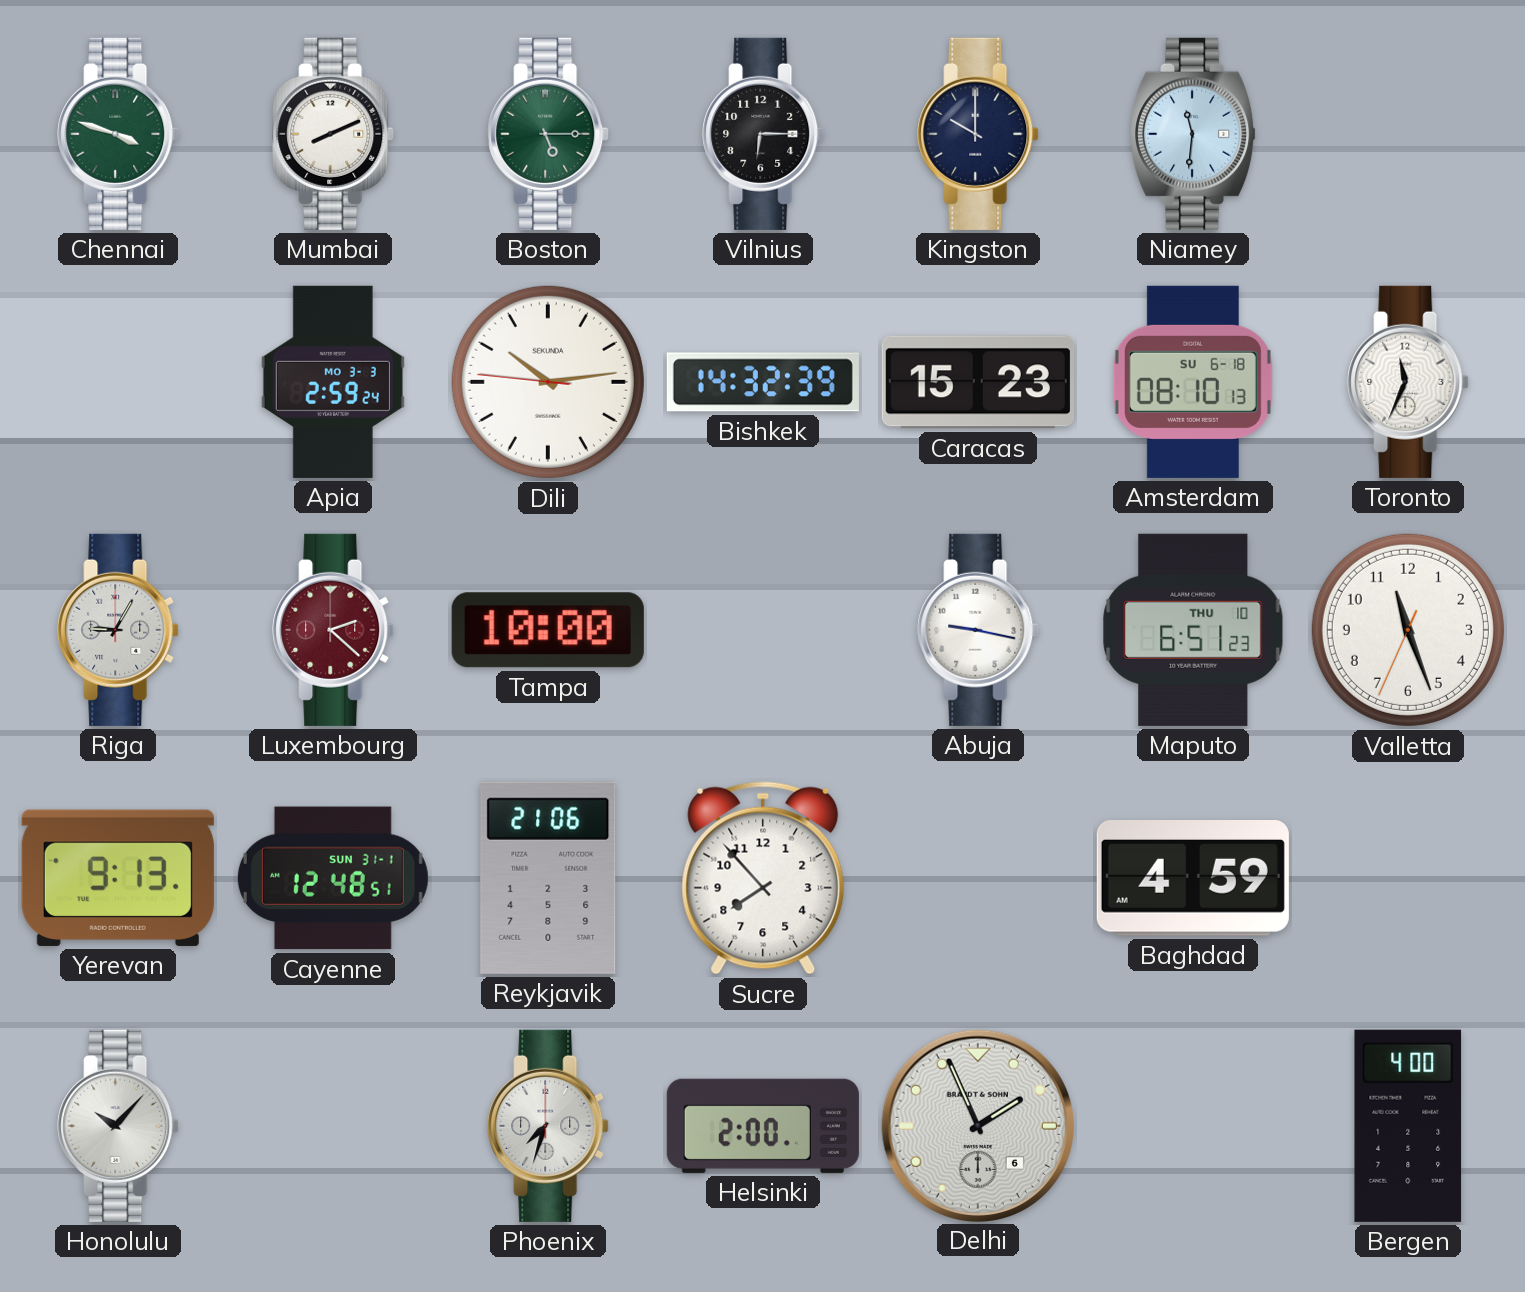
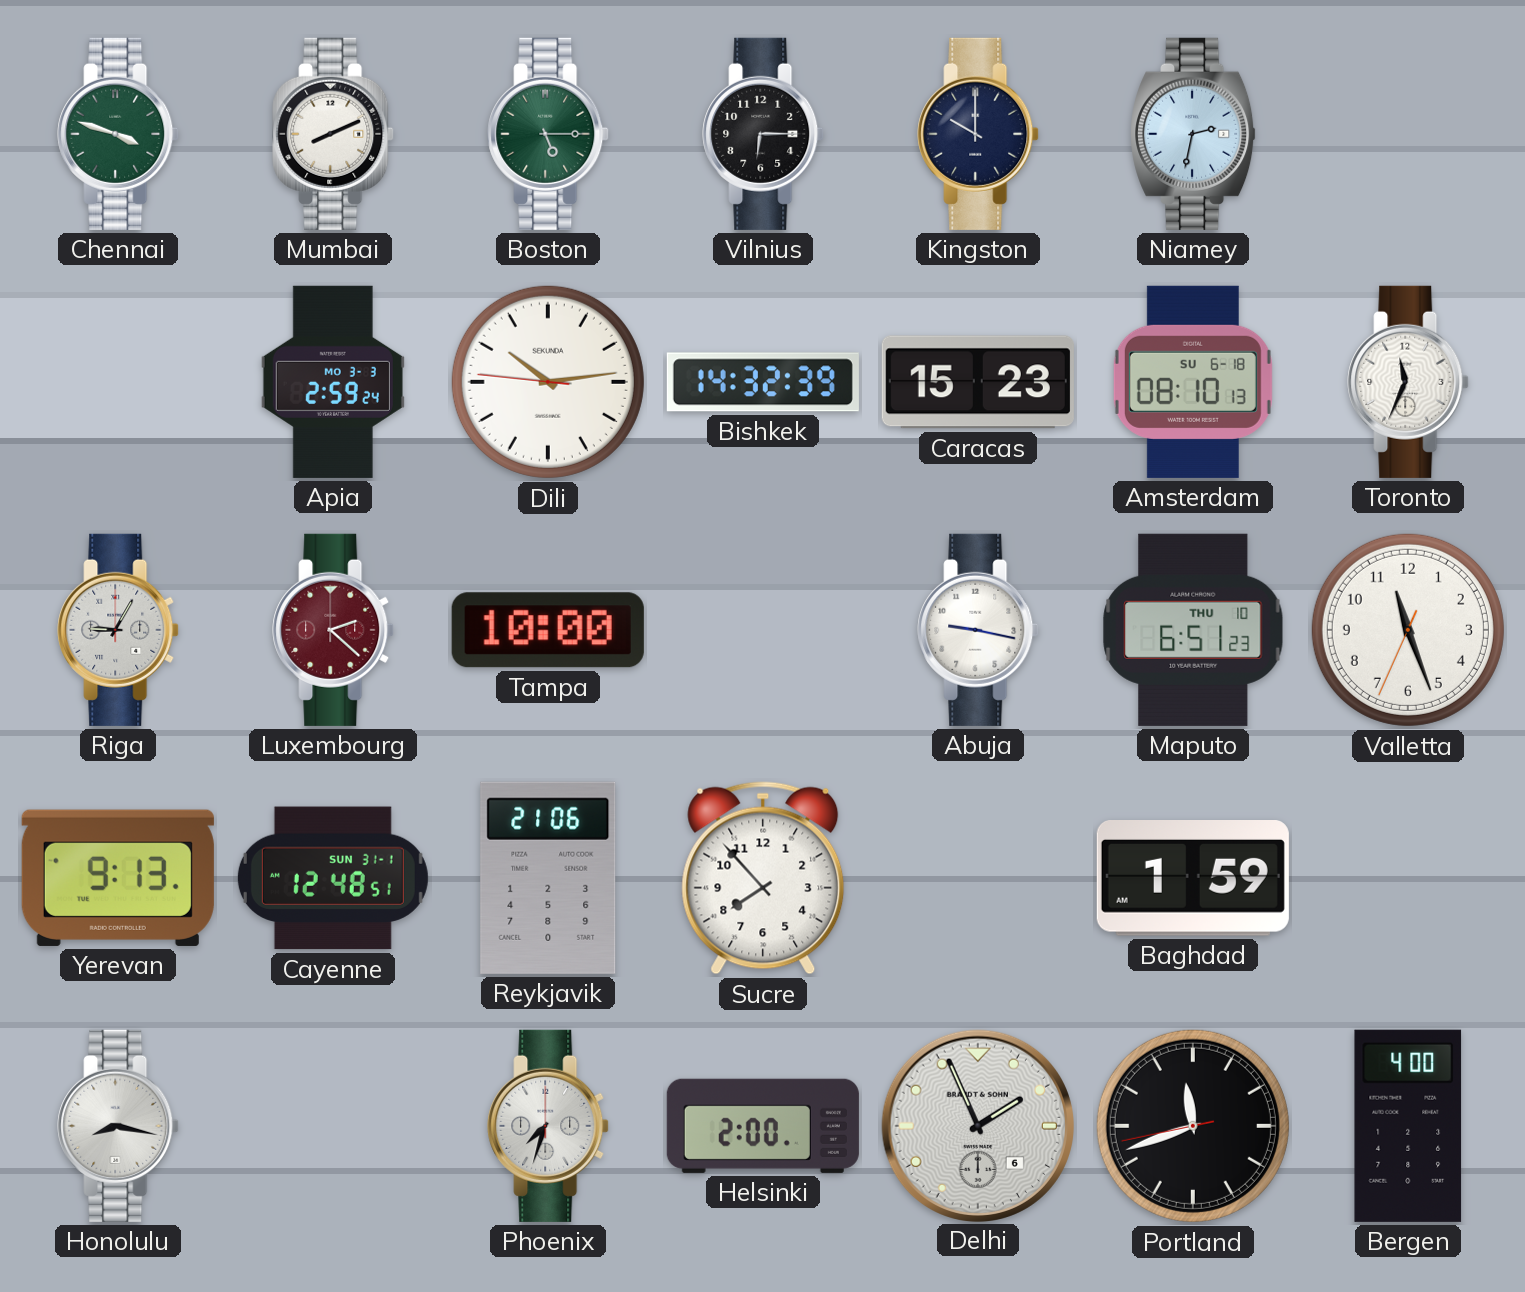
Niamey: 11:31 -> 2:32
Baghdad: 4:59 -> 1:59
Honolulu: 10:07 -> 8:17
Portland: none -> 11:41
